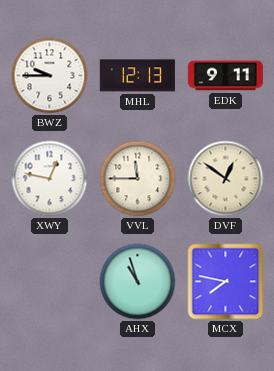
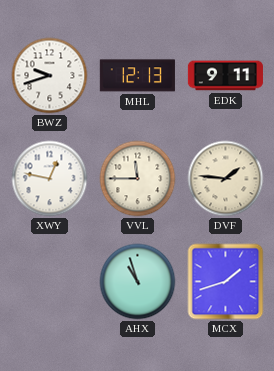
BWZ: 9:45 -> 9:42
DVF: 12:51 -> 1:46
MCX: 7:47 -> 1:42
